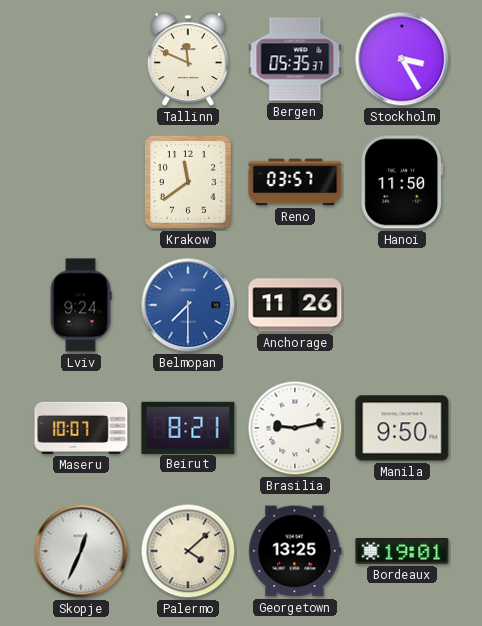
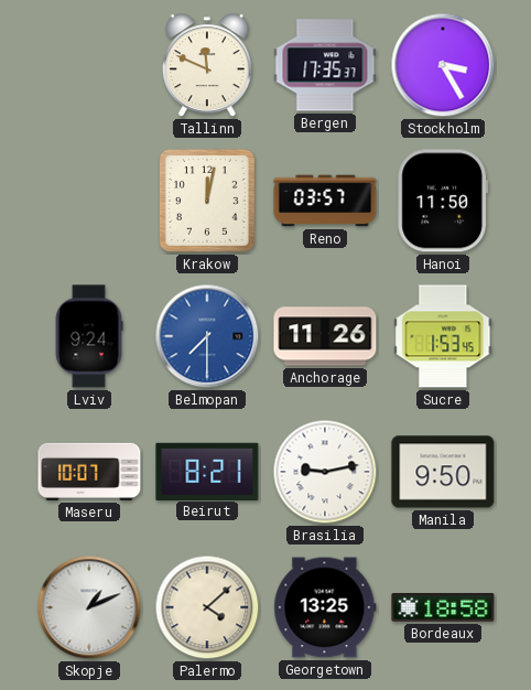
Bergen: 05:35 -> 17:35
Krakow: 11:39 -> 12:02
Sucre: none -> 1:53
Skopje: 12:34 -> 1:11
Bordeaux: 19:01 -> 18:58
